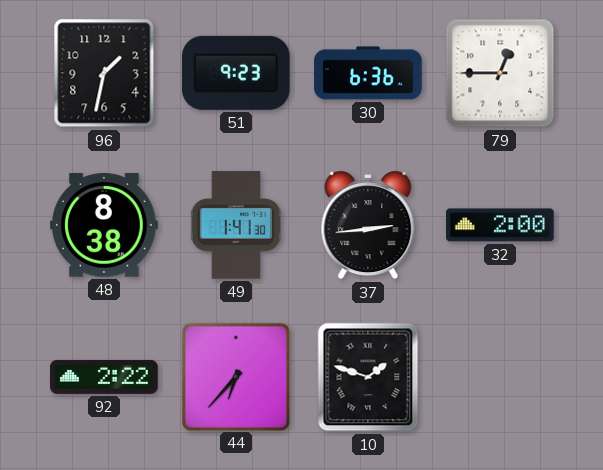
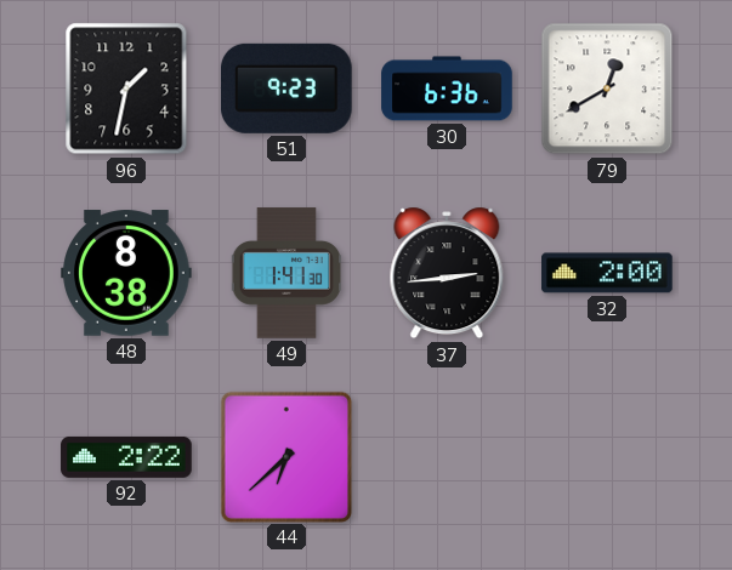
79: 12:45 -> 12:40
44: 6:37 -> 6:38
10: 1:48 -> none
